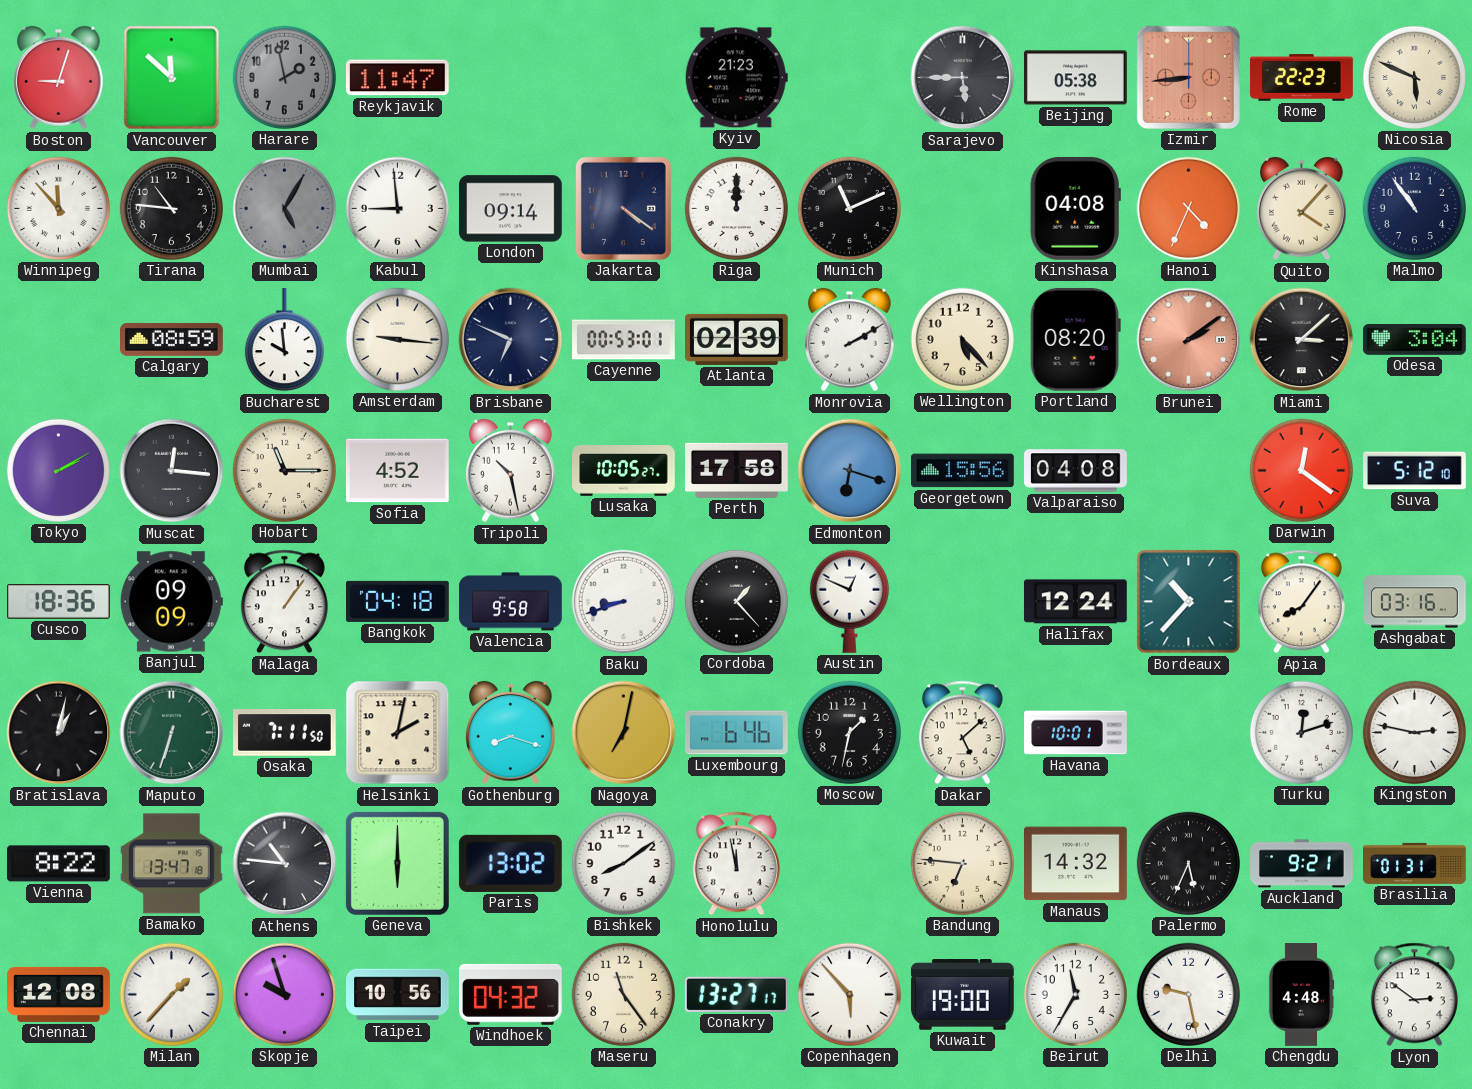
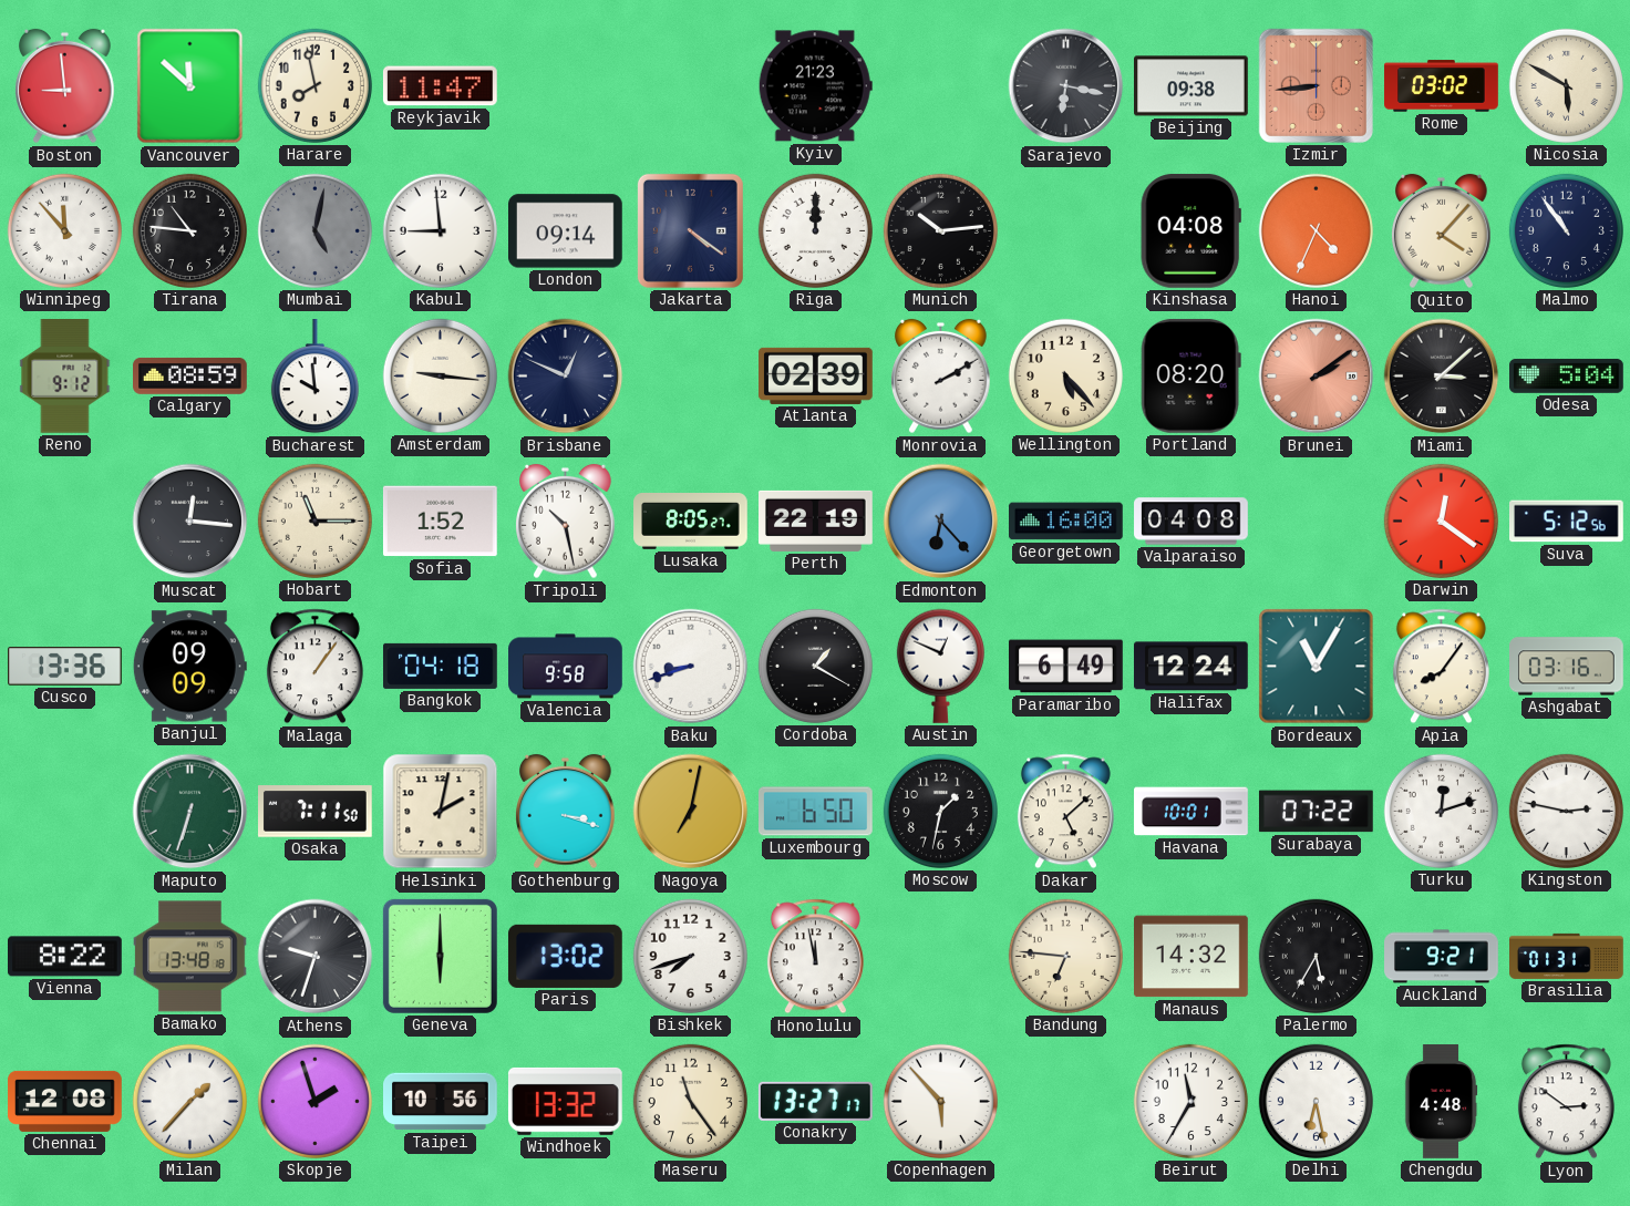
Boston: 9:03 -> 8:59
Harare: 1:58 -> 7:58
Harare dial: grey -> cream
Sarajevo: 5:45 -> 6:17
Beijing: 05:38 -> 09:38
Rome: 22:23 -> 03:02
Nicosia: 5:49 -> 5:50
Mumbai: 5:05 -> 5:02
Munich: 11:11 -> 10:14
Reno: none -> 9:12
Brisbane: 6:49 -> 12:49
Cayenne: 00:53 -> none
Odesa: 3:04 -> 5:04
Tokyo: 2:10 -> none
Sofia: 4:52 -> 1:52
Lusaka: 10:05 -> 8:05
Perth: 17:58 -> 22:19
Edmonton: 6:18 -> 6:23
Georgetown: 15:56 -> 16:00
Suva: 5:12:10 -> 5:12:56
Cusco: 18:36 -> 13:36
Cordoba: 1:23 -> 1:20
Paramaribo: none -> 6:49
Bordeaux: 10:37 -> 11:05
Bratislava: 1:02 -> none
Gothenburg: 8:18 -> 3:18
Luxembourg: 6:46 -> 6:50
Surabaya: none -> 07:22
Bamako: 13:47 -> 13:48
Athens: 10:46 -> 9:33
Bishkek: 8:09 -> 7:42
Palermo: 5:34 -> 5:35
Skopje: 9:57 -> 1:57
Windhoek: 04:32 -> 13:32
Kuwait: 19:00 -> none
Delhi: 9:28 -> 6:28
